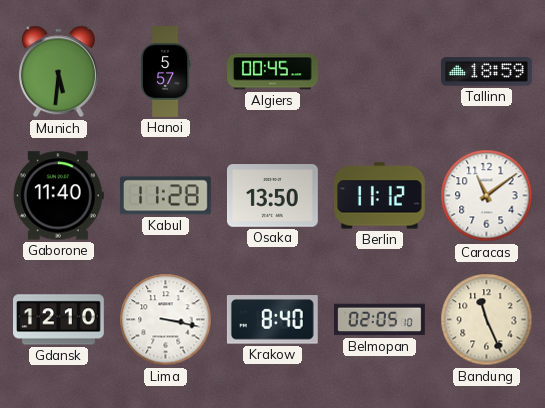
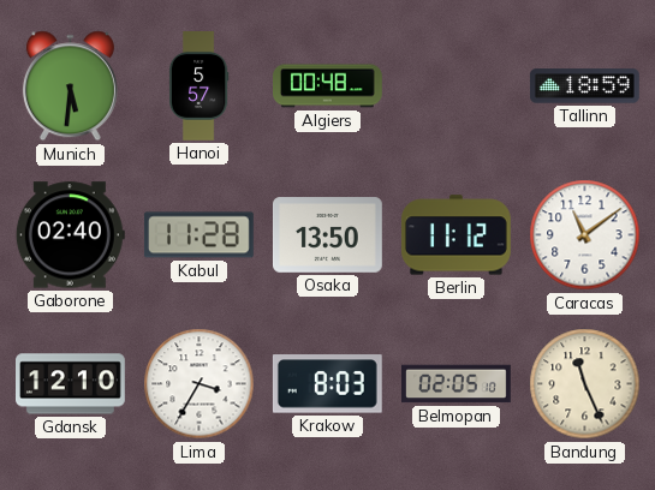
Algiers: 00:45 -> 00:48
Gaborone: 11:40 -> 02:40
Lima: 3:17 -> 3:35
Krakow: 8:40 -> 8:03
